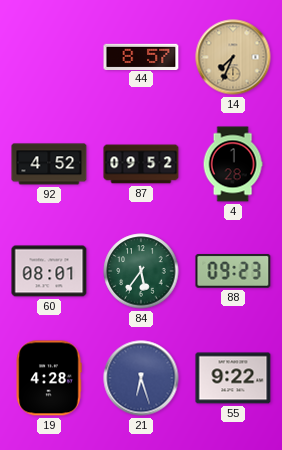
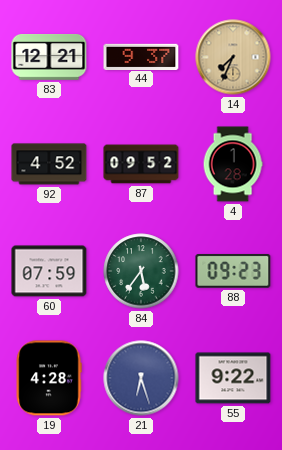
83: none -> 12:21
44: 8:57 -> 9:37
60: 08:01 -> 07:59
